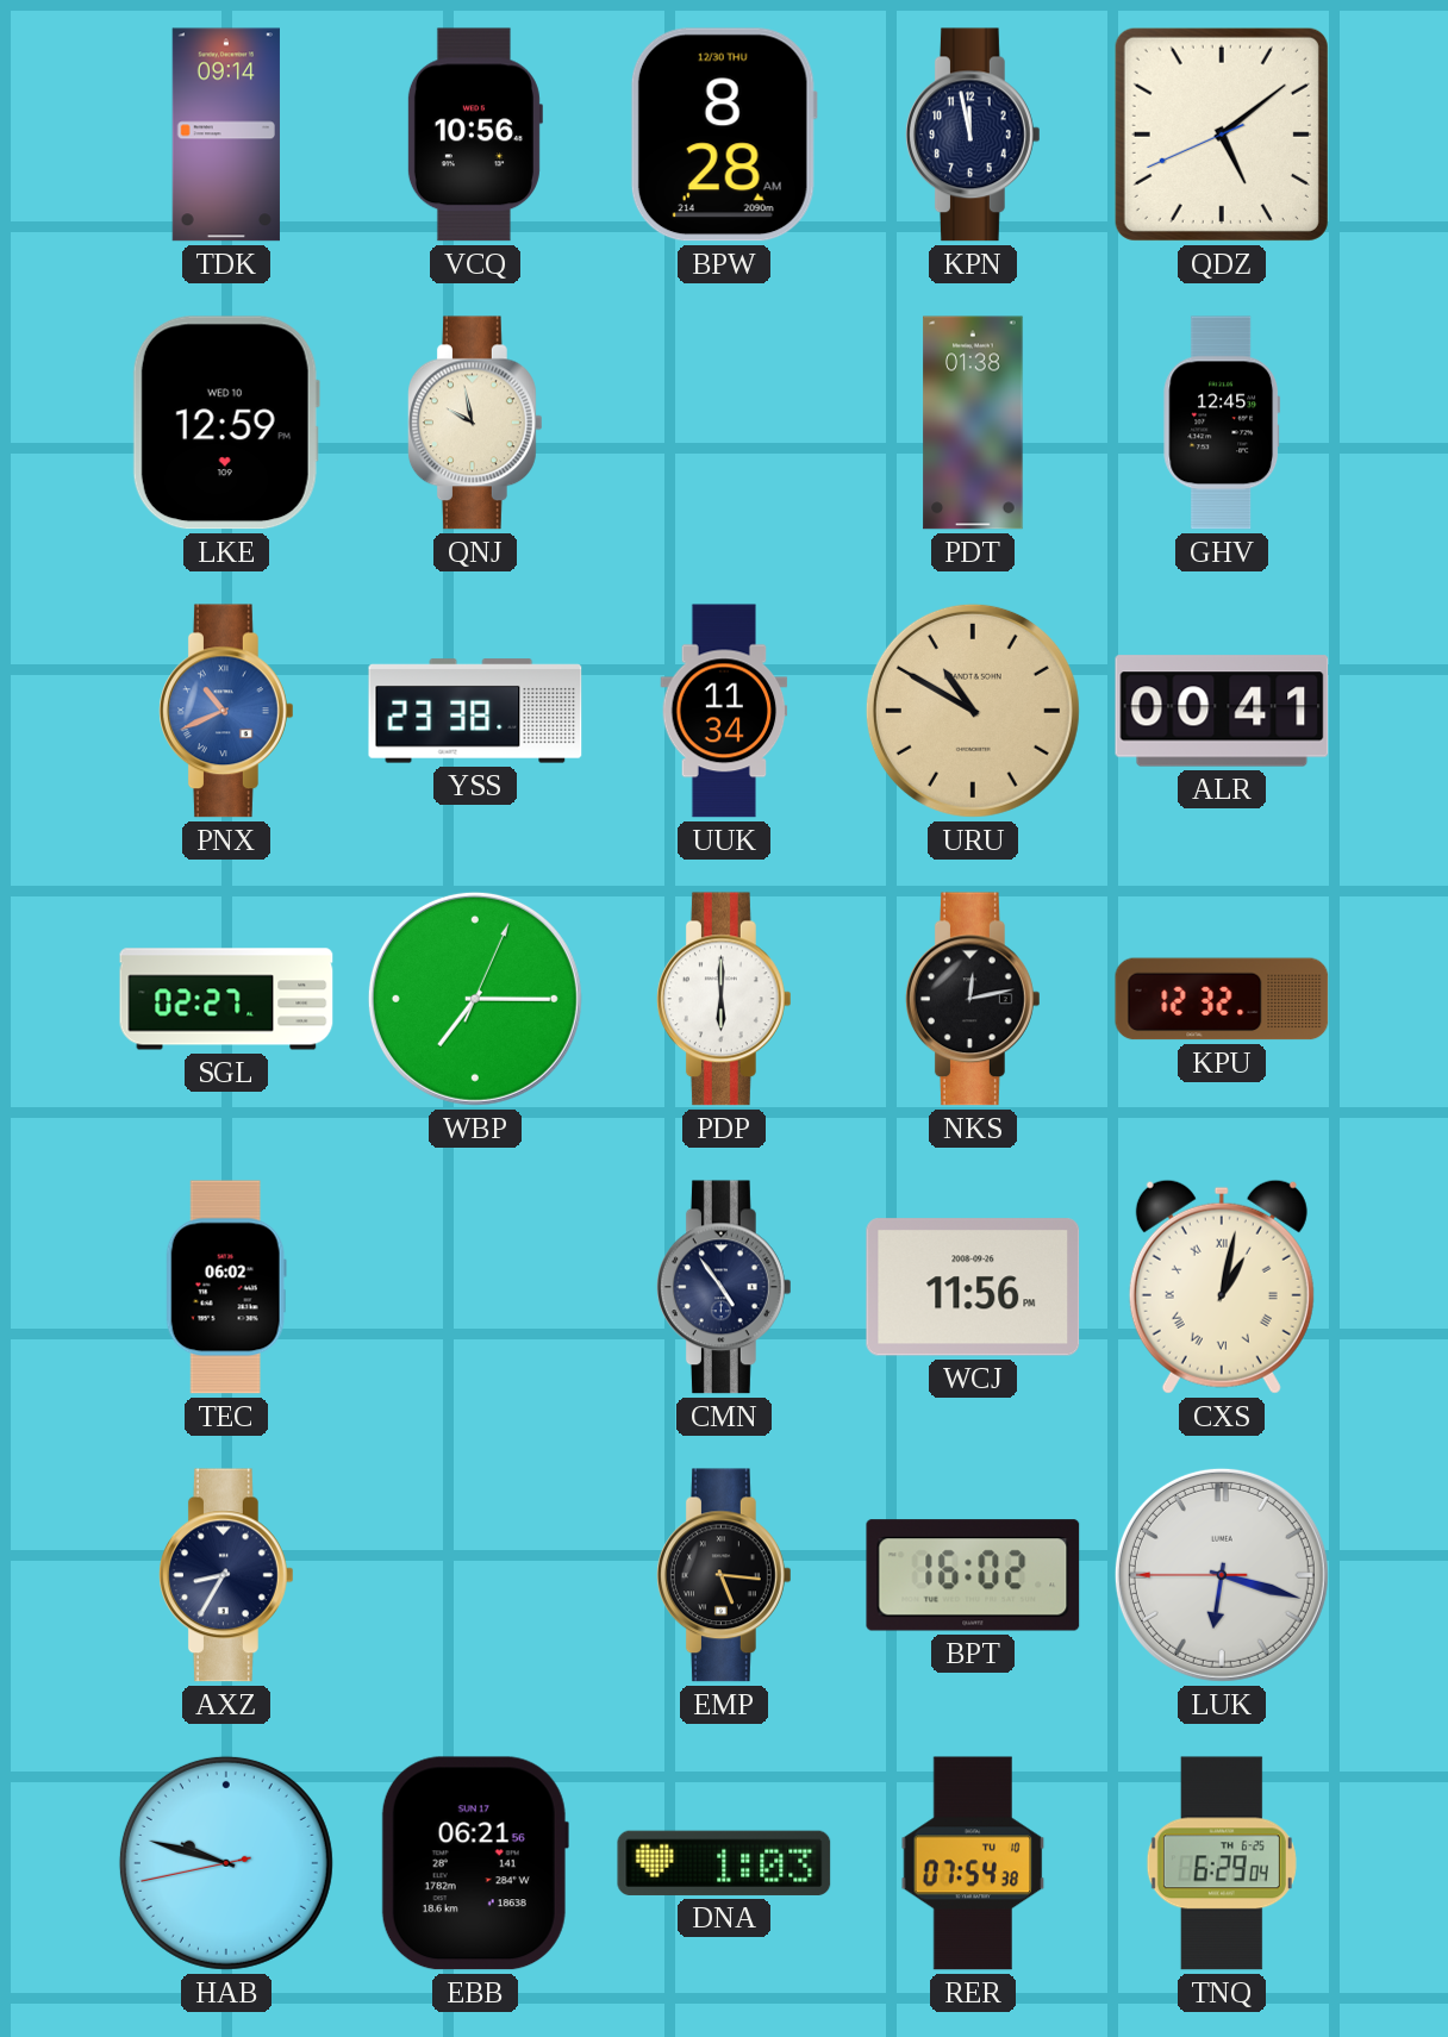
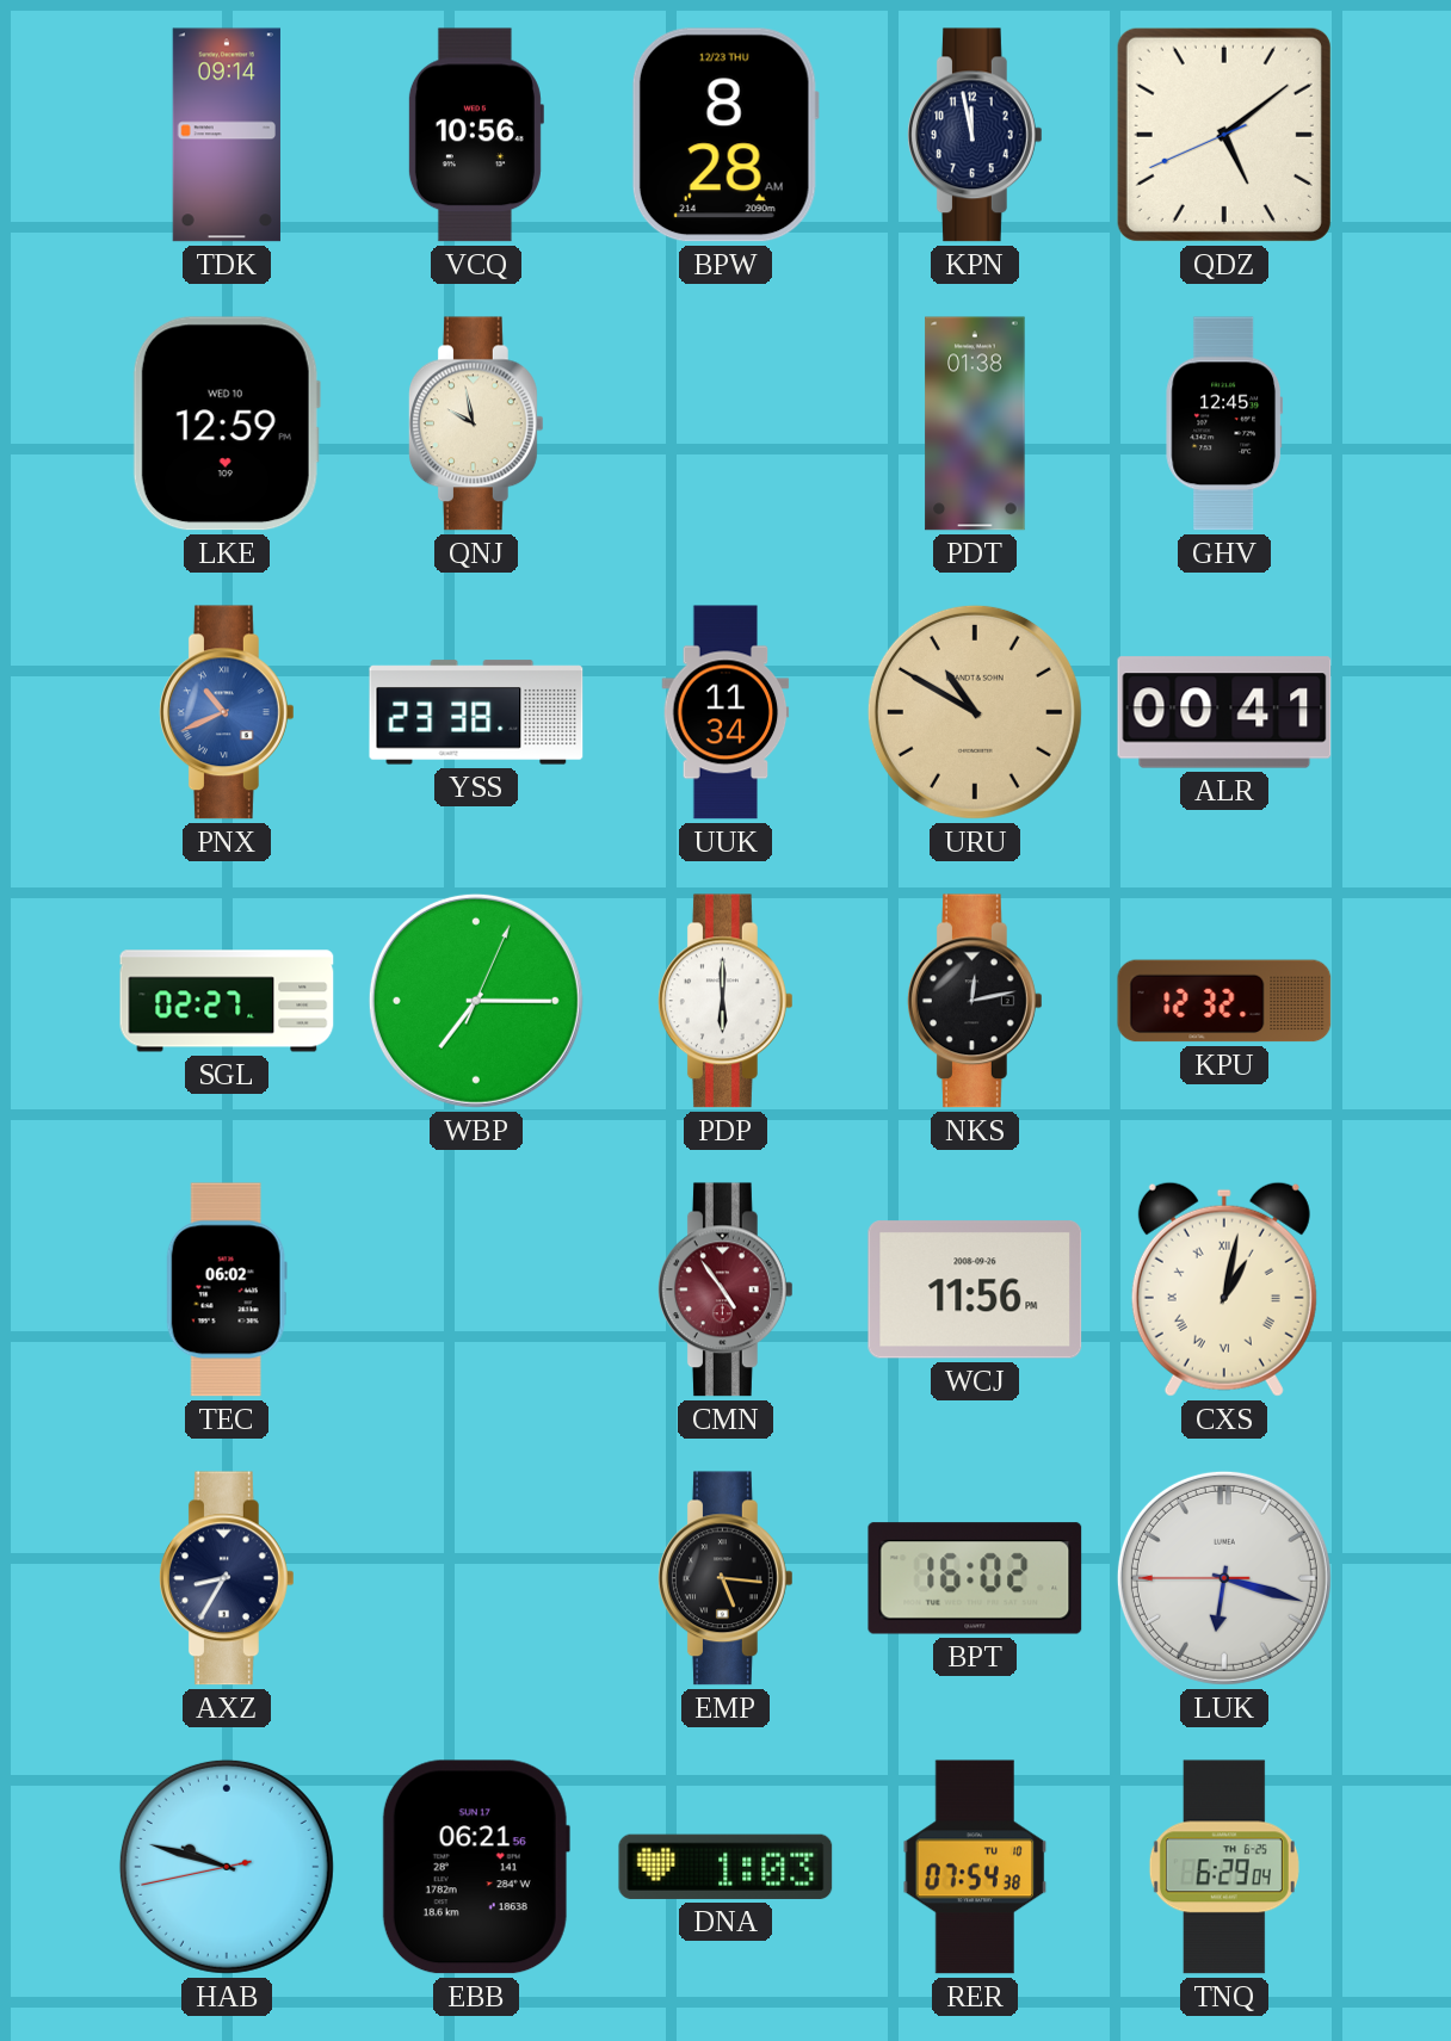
BPW date: 12/30 THU -> 12/23 THU
CMN dial: navy -> burgundy
